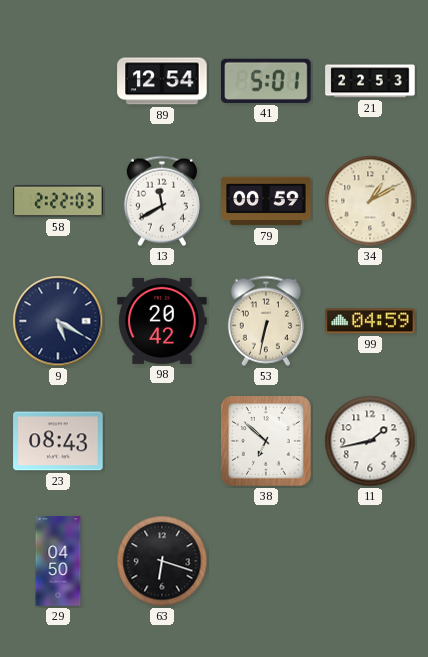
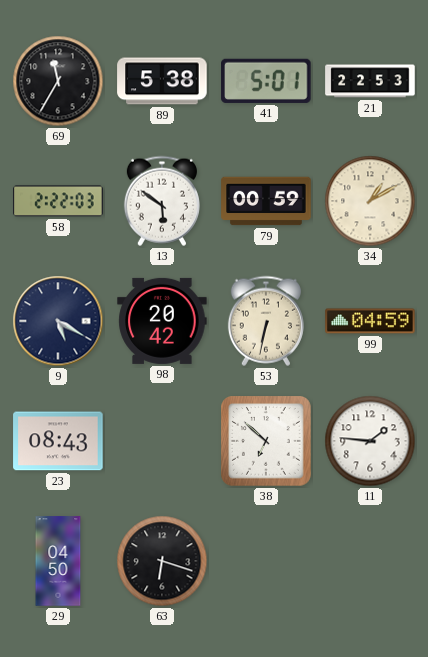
69: none -> 11:35
89: 12:54 -> 5:38
13: 11:40 -> 5:51
11: 1:43 -> 1:46
